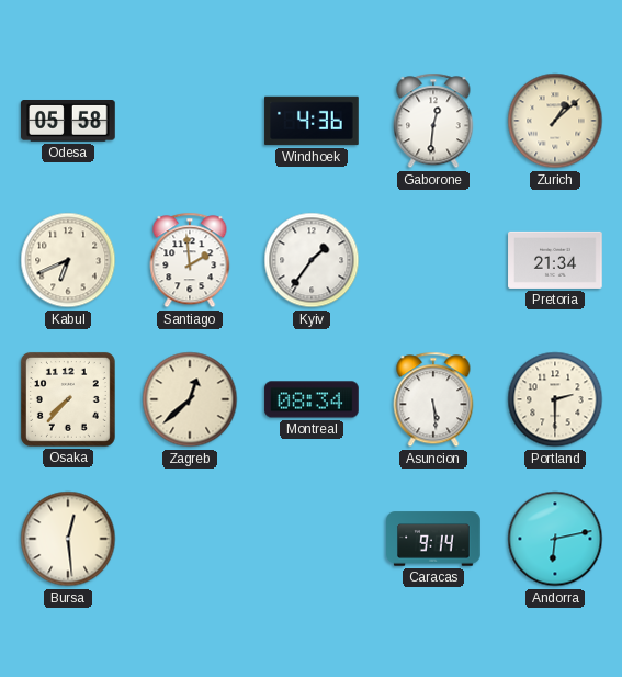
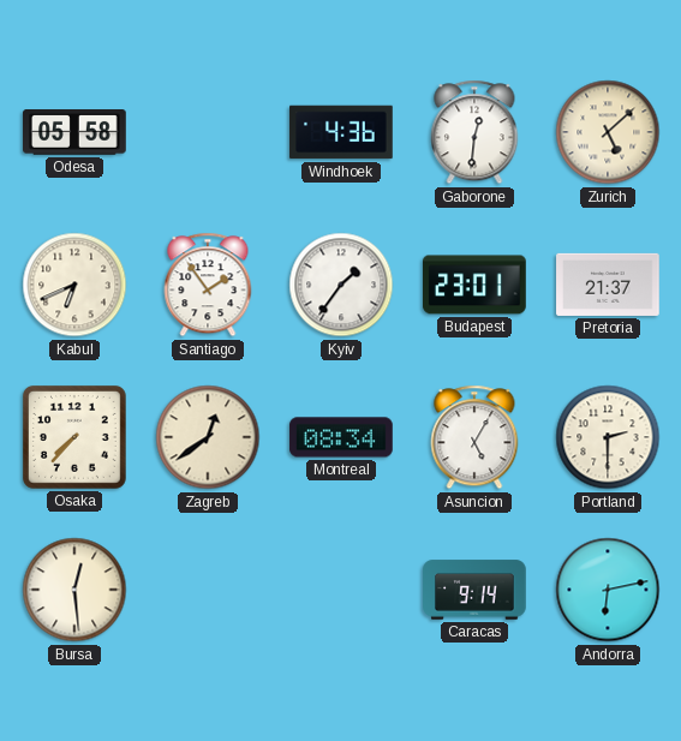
Zurich: 1:08 -> 5:08
Santiago: 1:59 -> 1:54
Budapest: none -> 23:01
Pretoria: 21:34 -> 21:37
Zagreb: 12:38 -> 12:39
Asuncion: 5:29 -> 5:05
